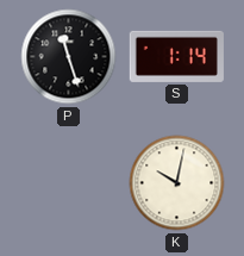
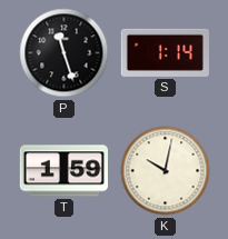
T: none -> 1:59
